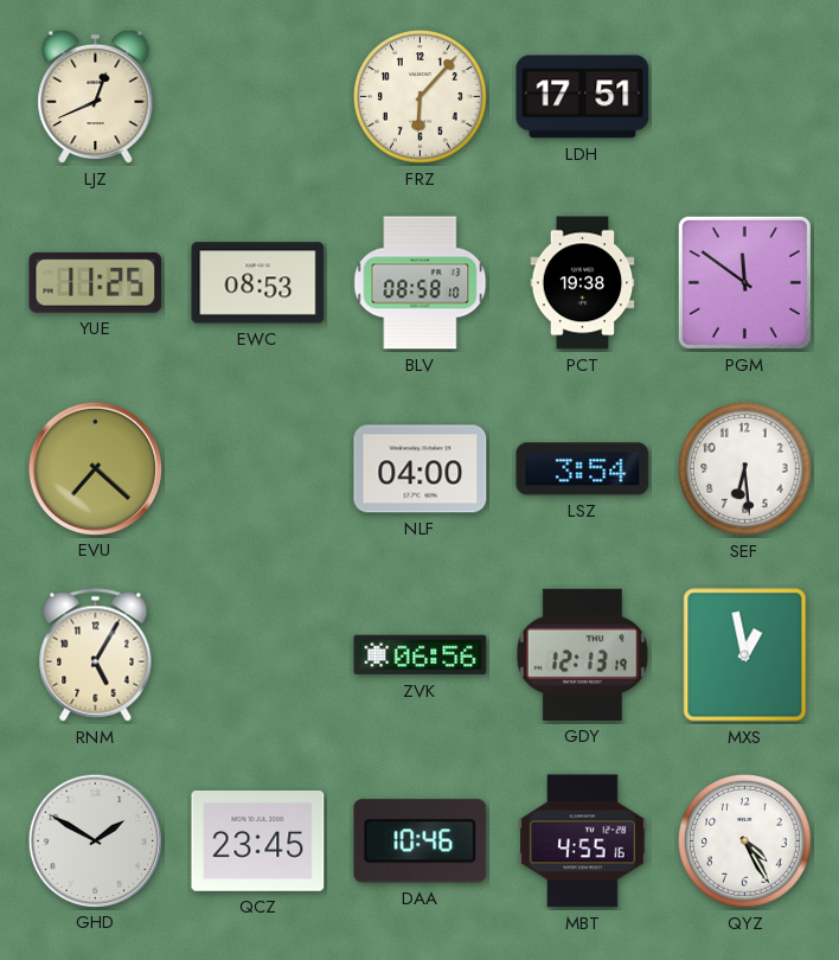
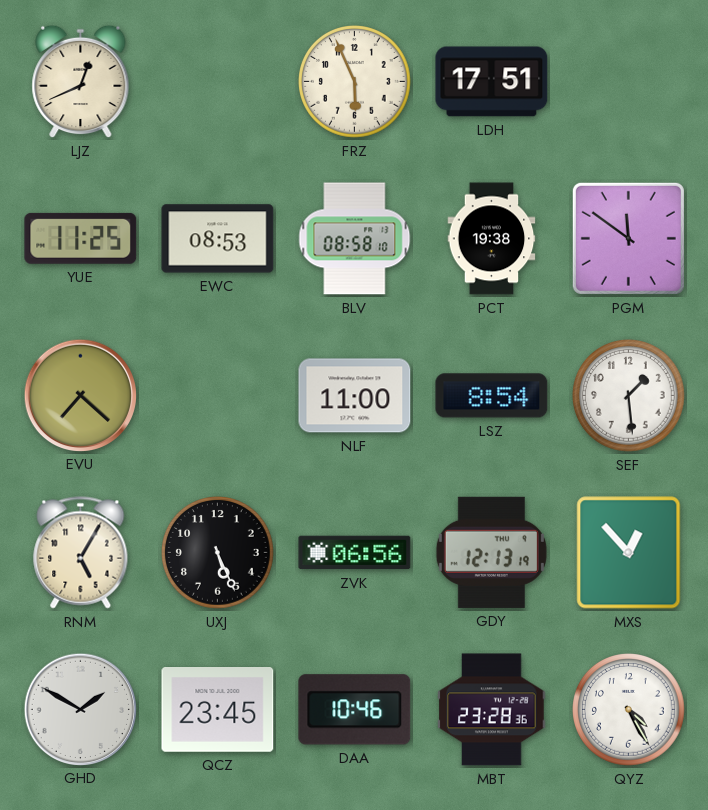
FRZ: 6:07 -> 5:56
NLF: 04:00 -> 11:00
LSZ: 3:54 -> 8:54
SEF: 6:29 -> 1:29
UXJ: none -> 5:26
MXS: 12:58 -> 12:53
MBT: 4:55 -> 23:28
